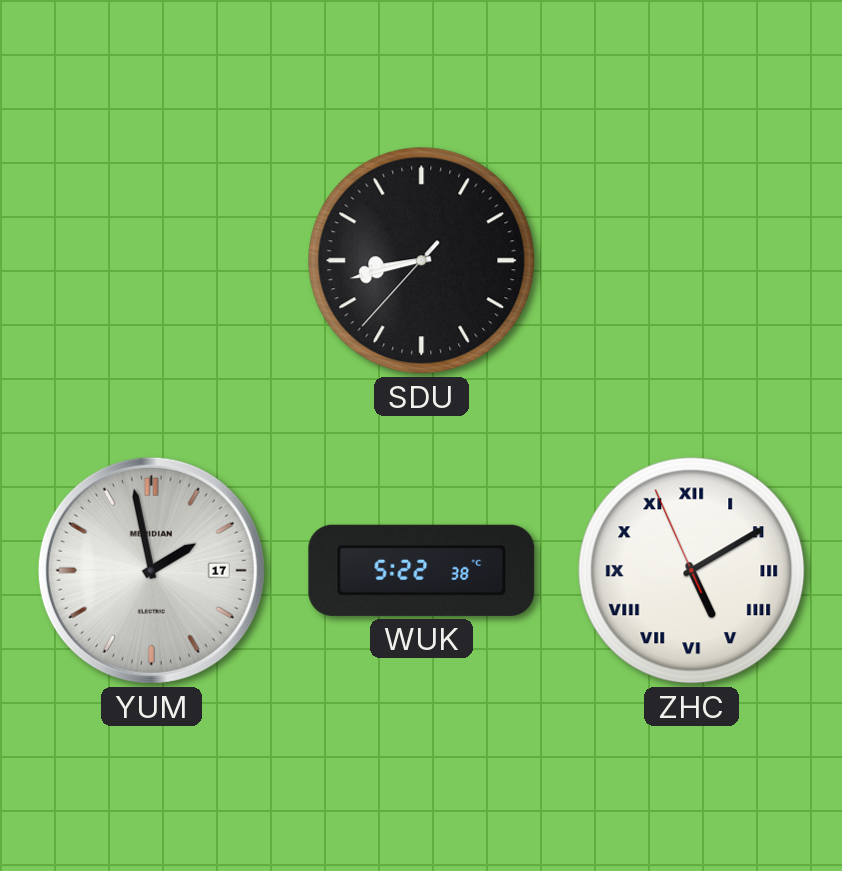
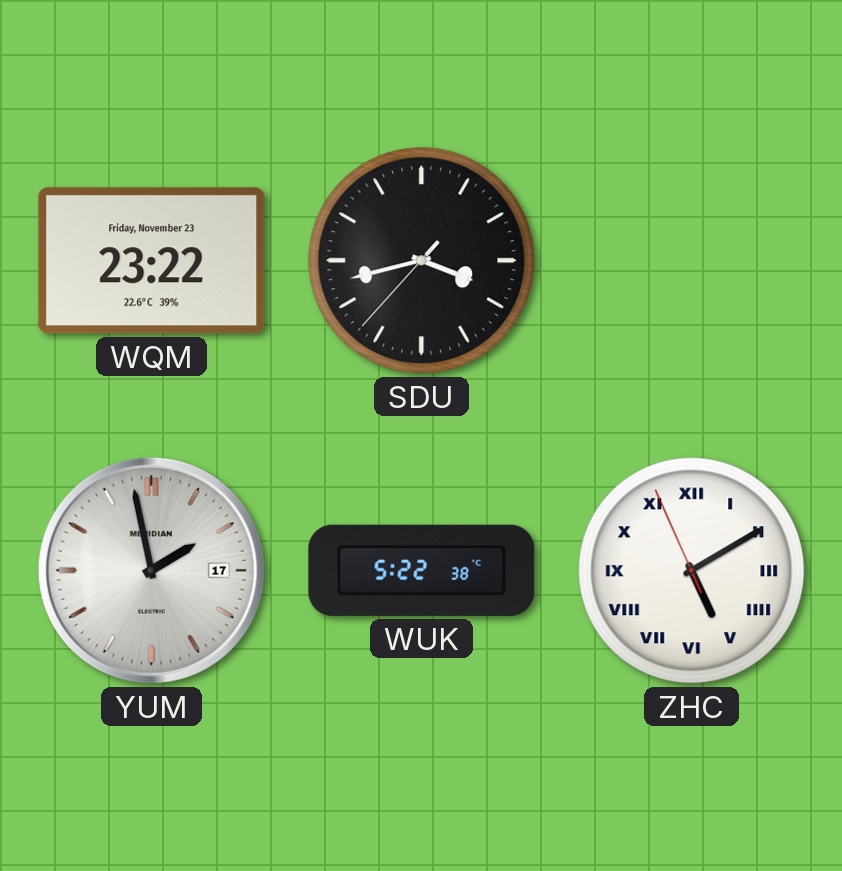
WQM: none -> 23:22
SDU: 8:42 -> 3:42
